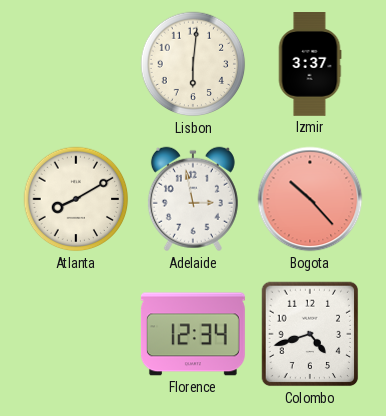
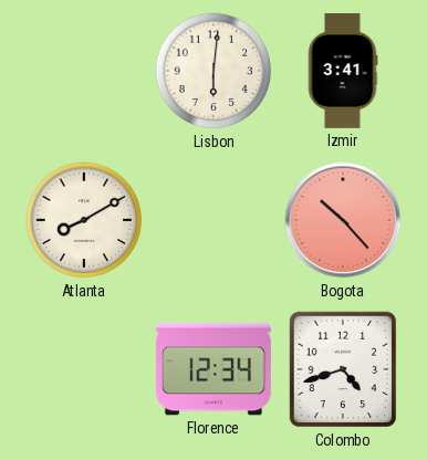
Izmir: 3:37 -> 3:41
Adelaide: 2:58 -> none
